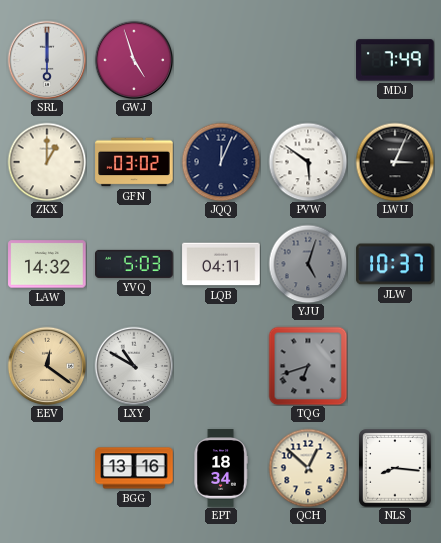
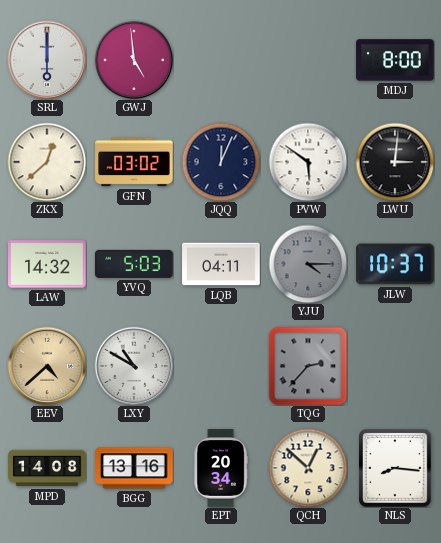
GWJ: 4:57 -> 4:59
MDJ: 7:49 -> 8:00
ZKX: 1:00 -> 12:38
LWU: 3:04 -> 3:01
YJU: 5:03 -> 4:15
EEV: 12:21 -> 4:38
TQG: 6:42 -> 2:37
MPD: none -> 14:08
EPT: 18:34 -> 20:34
